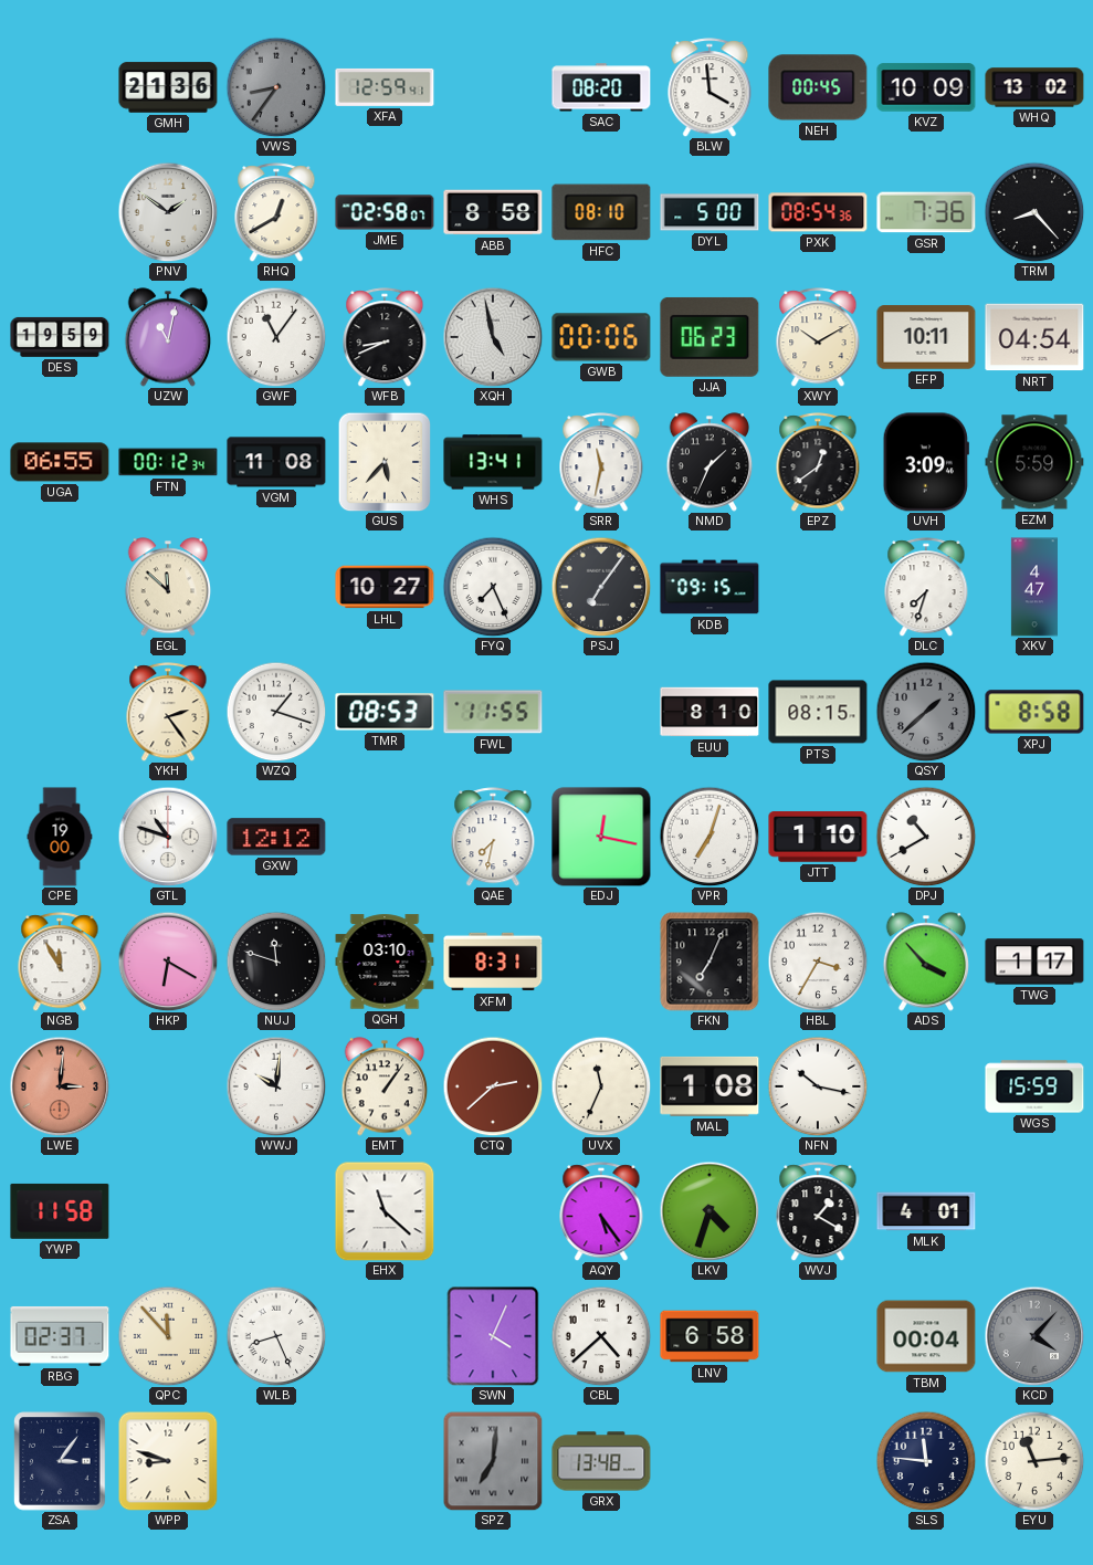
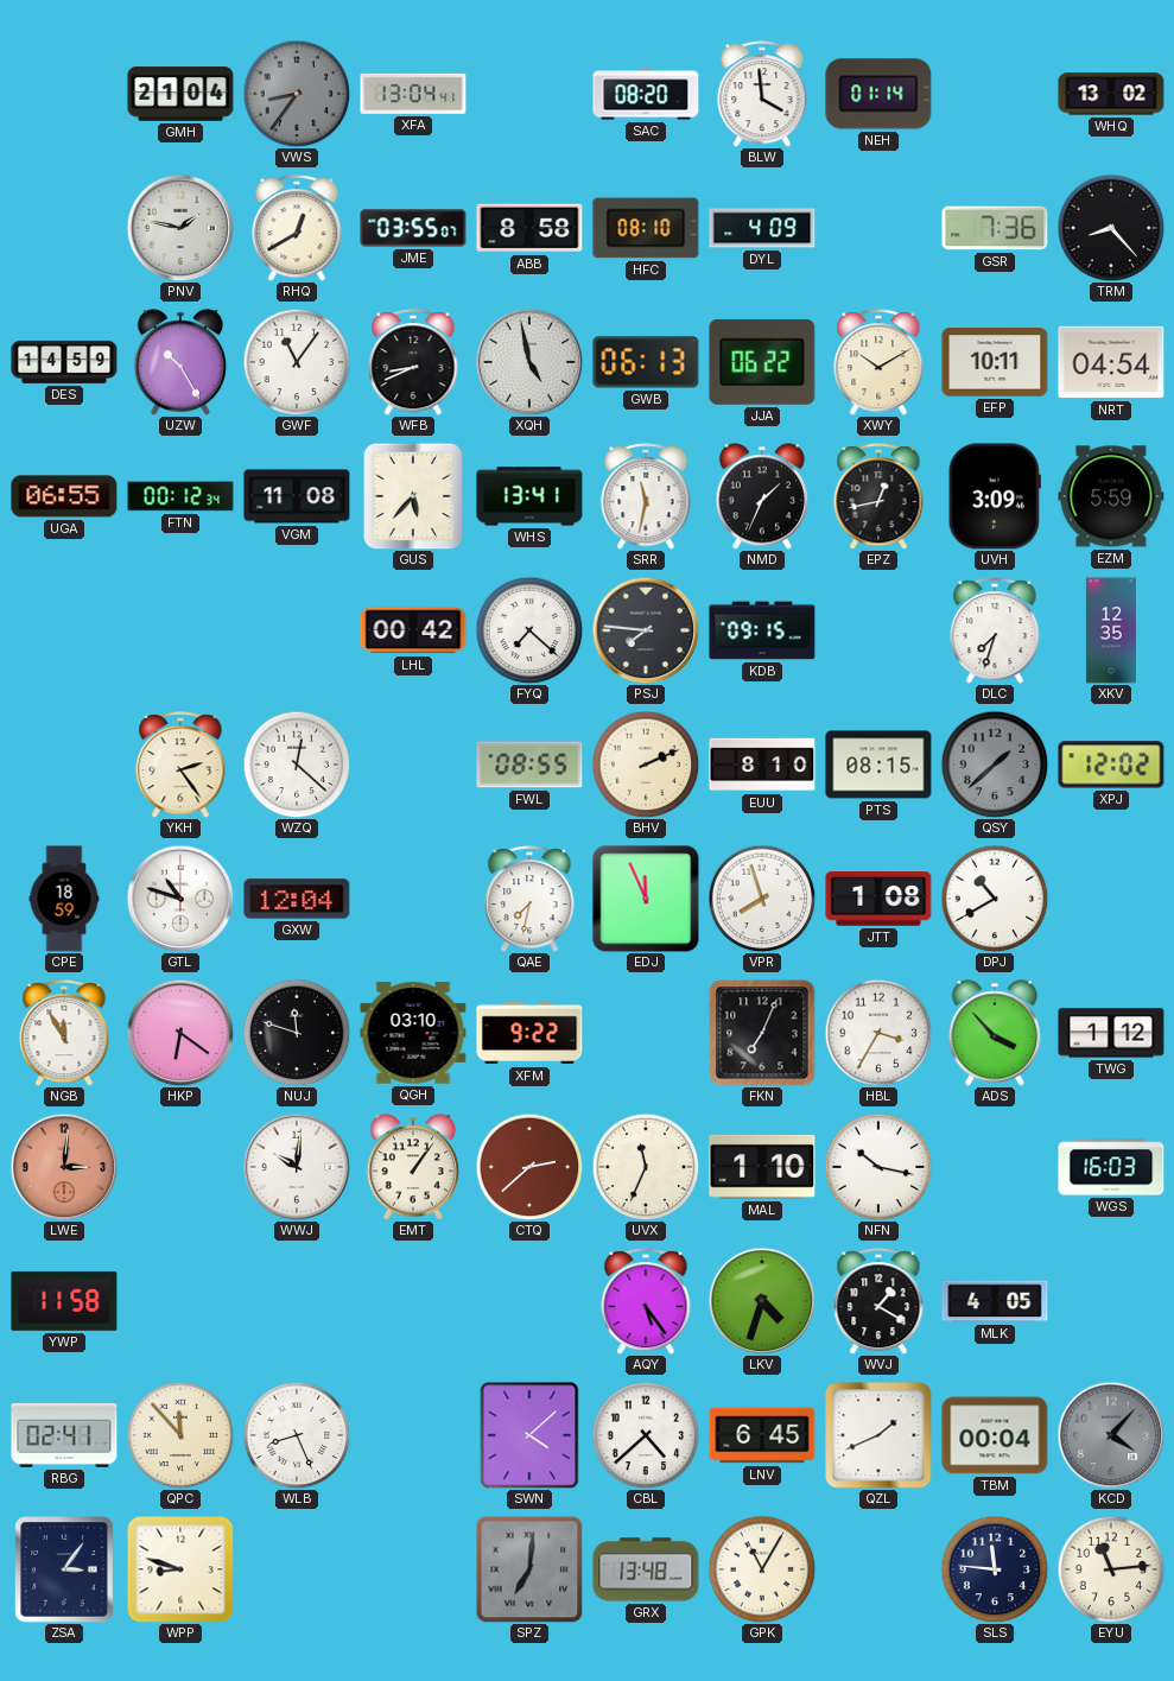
GMH: 21:36 -> 21:04
XFA: 12:59 -> 13:04
NEH: 00:45 -> 01:14
KVZ: 10:09 -> none
PNV: 1:51 -> 1:47
JME: 02:58 -> 03:55
DYL: 5:00 -> 4:09
PXK: 08:54 -> none
DES: 19:59 -> 14:59
UZW: 11:02 -> 10:25
GWB: 00:06 -> 06:13
JJA: 06:23 -> 06:22
EPZ: 12:39 -> 12:43
EGL: 11:52 -> none
LHL: 10:27 -> 00:42
FYQ: 7:26 -> 7:22
PSJ: 7:06 -> 7:46
XKV: 4:47 -> 12:35
WZQ: 1:18 -> 12:22
TMR: 08:53 -> none
FWL: 11:55 -> 08:55
BHV: none -> 2:11
XPJ: 8:58 -> 12:02
CPE: 19:00 -> 18:59
GXW: 12:12 -> 12:04
EDJ: 12:17 -> 11:56
VPR: 7:03 -> 7:57
JTT: 1:10 -> 1:08
HKP: 6:20 -> 6:21
XFM: 8:31 -> 9:22
TWG: 1:17 -> 1:12
MAL: 1:08 -> 1:10
WGS: 15:59 -> 16:03
EHX: 11:22 -> none
MLK: 4:01 -> 4:05
RBG: 02:37 -> 02:41
SWN: 4:04 -> 4:08
LNV: 6:58 -> 6:45
QZL: none -> 1:41
GPK: none -> 11:05
